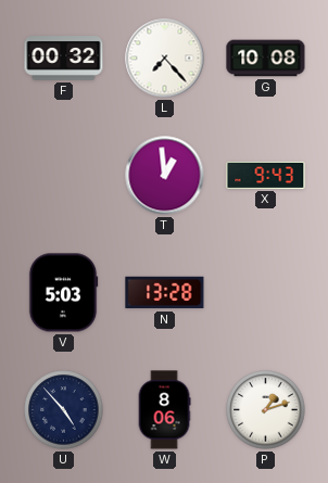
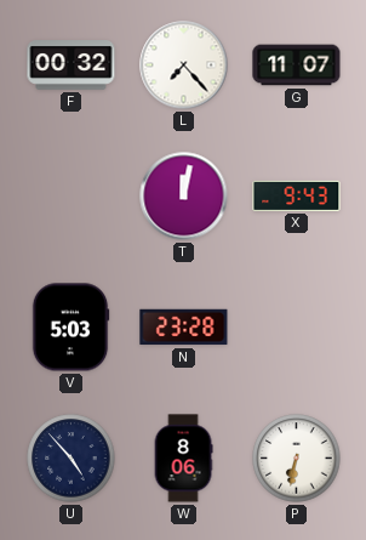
G: 10:08 -> 11:07
T: 12:59 -> 12:02
N: 13:28 -> 23:28
P: 1:12 -> 6:32
